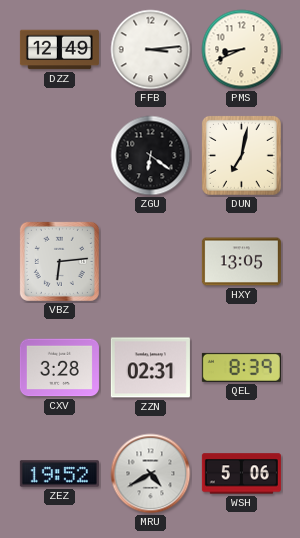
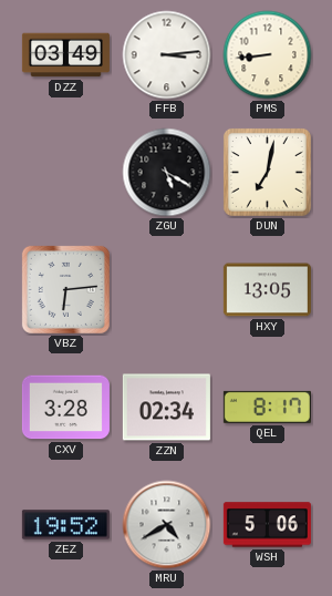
DZZ: 12:49 -> 03:49
PMS: 8:41 -> 8:44
ZGU: 6:21 -> 5:20
ZZN: 02:31 -> 02:34
QEL: 8:39 -> 8:17
